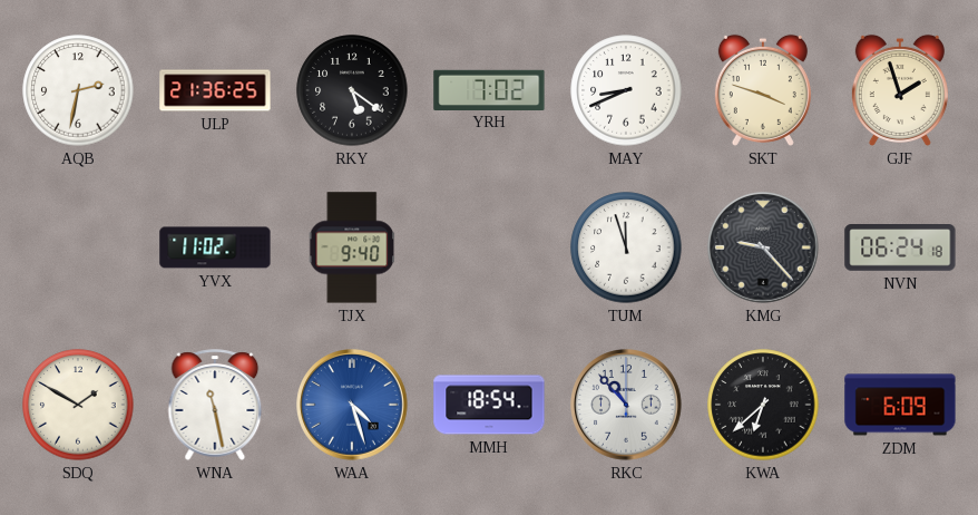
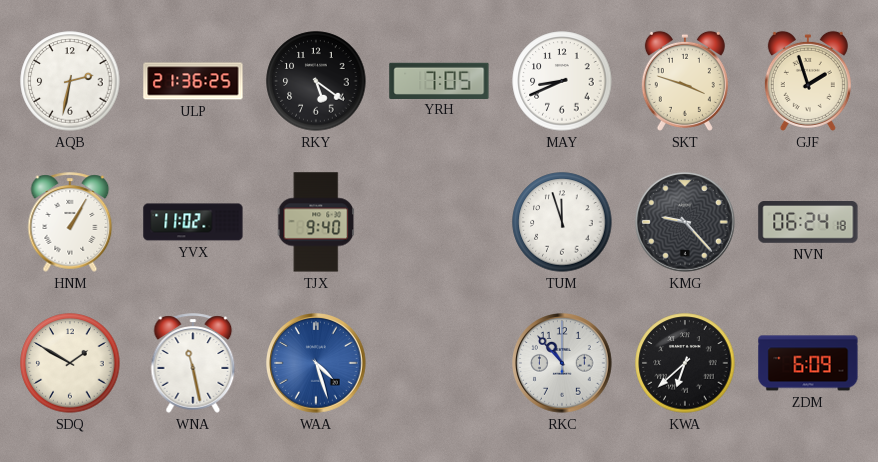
YRH: 7:02 -> 7:05
HNM: none -> 1:05
MMH: 18:54 -> none
